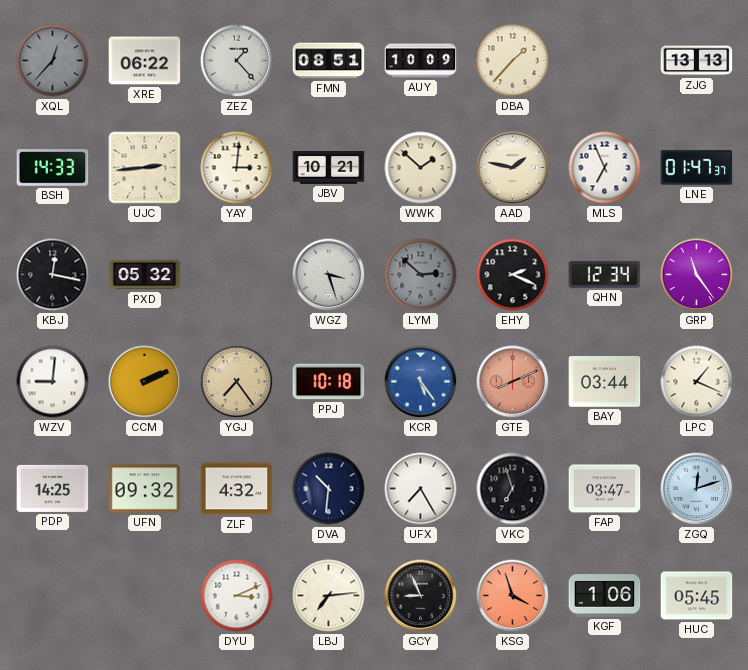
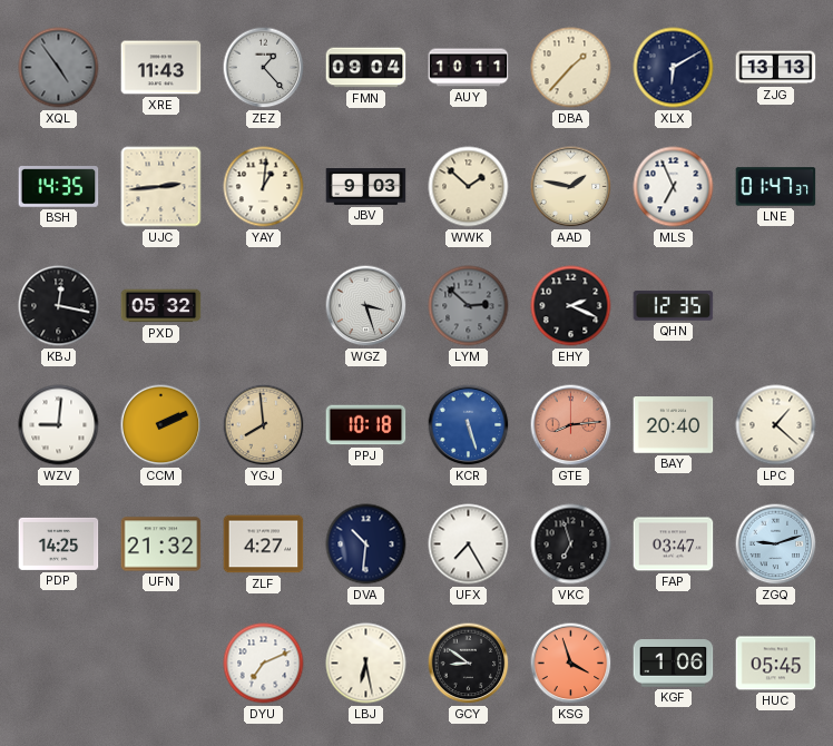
XQL: 12:37 -> 4:54
XRE: 06:22 -> 11:43
FMN: 08:51 -> 09:04
AUY: 10:09 -> 10:11
XLX: none -> 6:10
BSH: 14:33 -> 14:35
YAY: 3:01 -> 1:01
JBV: 10:21 -> 9:03
QHN: 12:34 -> 12:35
GRP: 11:24 -> none
YGJ: 7:24 -> 7:59
KCR: 5:24 -> 5:27
GTE: 8:11 -> 8:14
BAY: 03:44 -> 20:40
LPC: 1:19 -> 1:22
UFN: 09:32 -> 21:32
ZLF: 4:32 -> 4:27
ZGQ: 12:12 -> 9:12
DYU: 3:11 -> 7:11
LBJ: 7:14 -> 6:28
GCY: 8:56 -> 8:51
